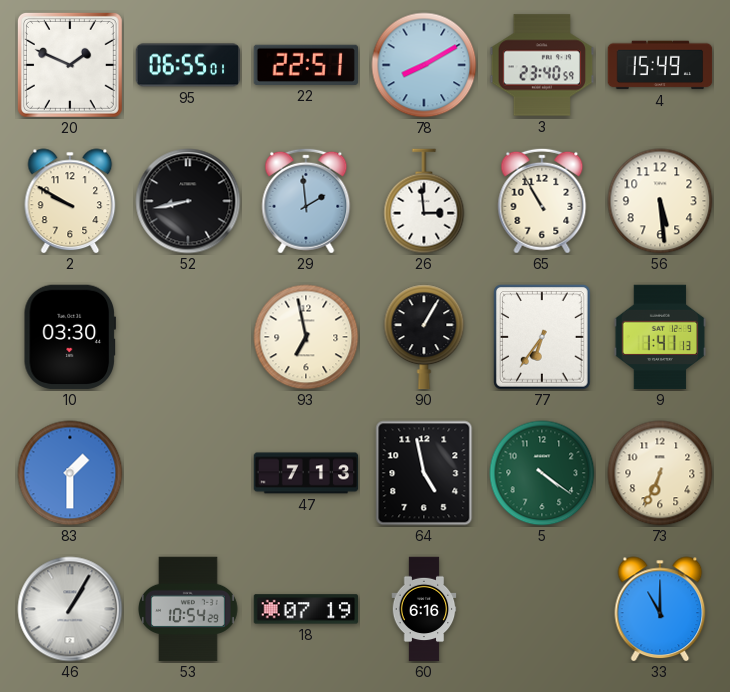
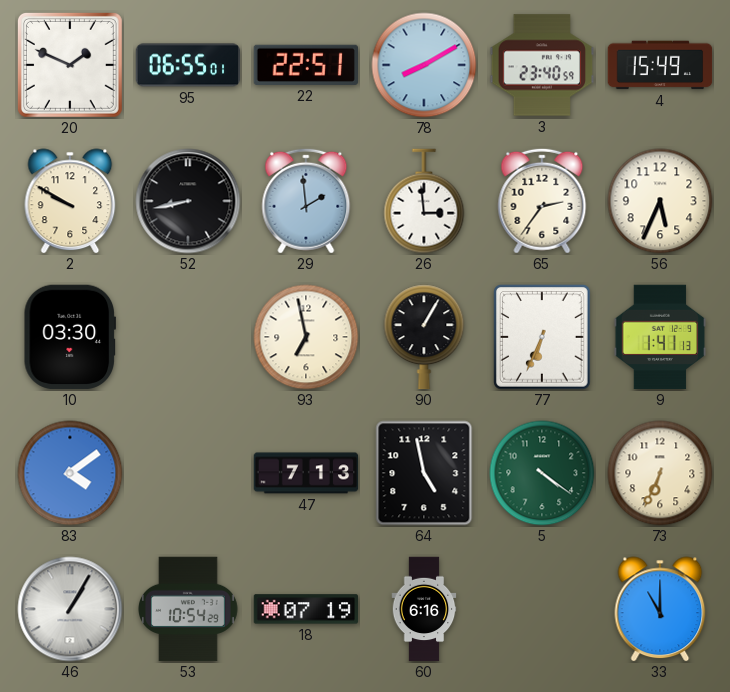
65: 10:55 -> 2:36
56: 5:29 -> 5:34
77: 6:36 -> 6:34
83: 1:30 -> 4:09
